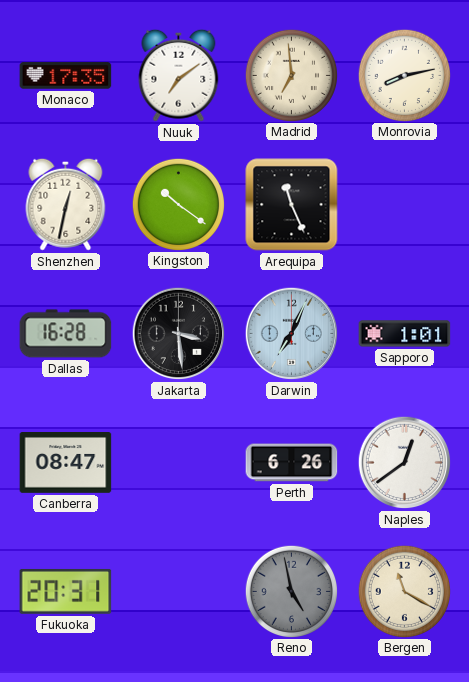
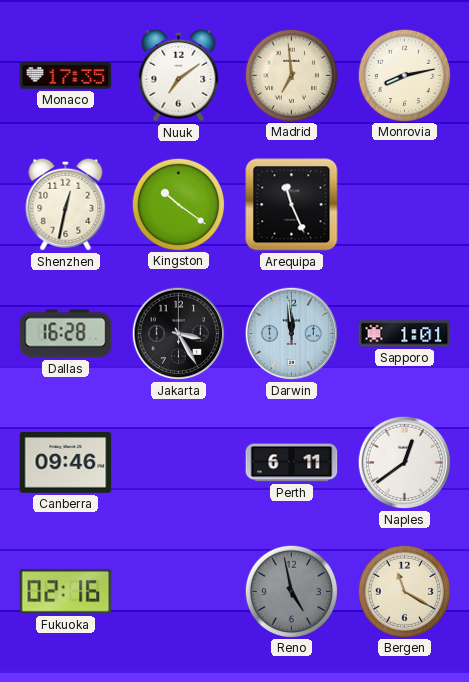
Jakarta: 3:29 -> 3:25
Darwin: 7:04 -> 11:59
Canberra: 08:47 -> 09:46
Perth: 6:26 -> 6:11
Fukuoka: 20:31 -> 02:16
